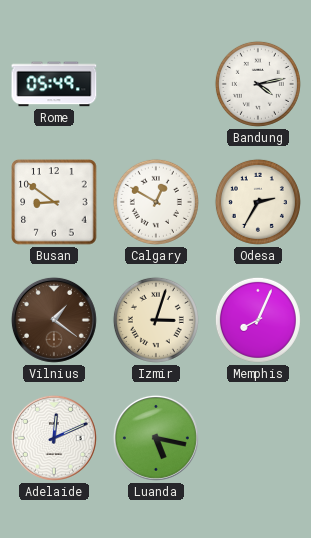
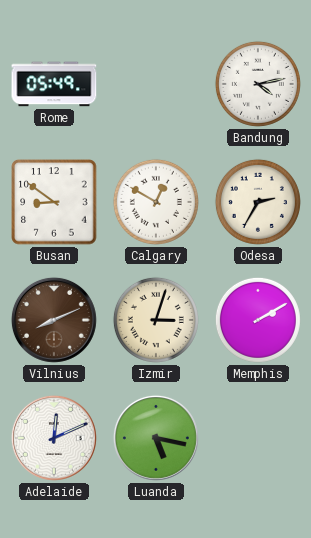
Vilnius: 1:21 -> 8:11
Memphis: 8:04 -> 2:10
